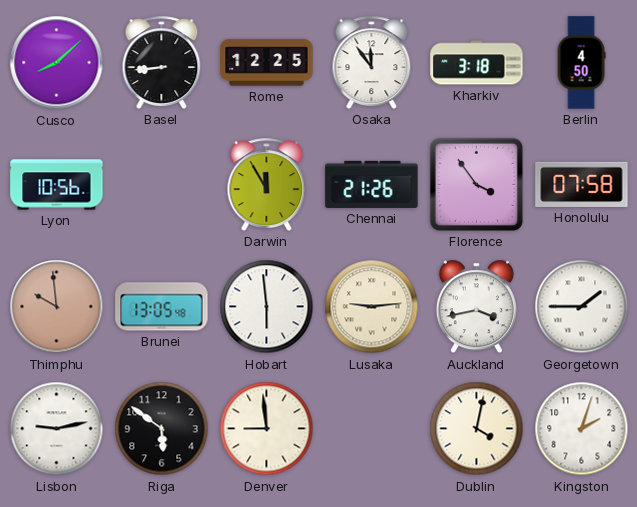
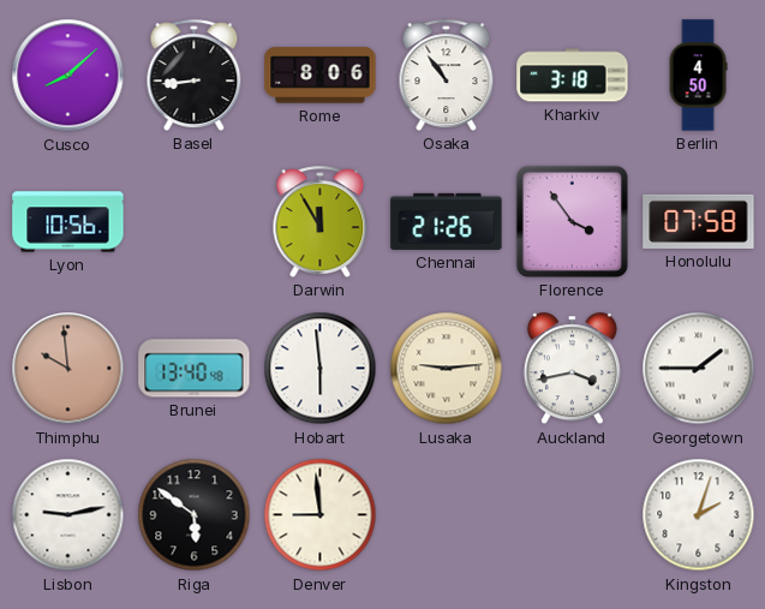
Rome: 12:25 -> 8:06
Osaka: 11:54 -> 10:54
Brunei: 13:05 -> 13:40
Dublin: 4:02 -> none
